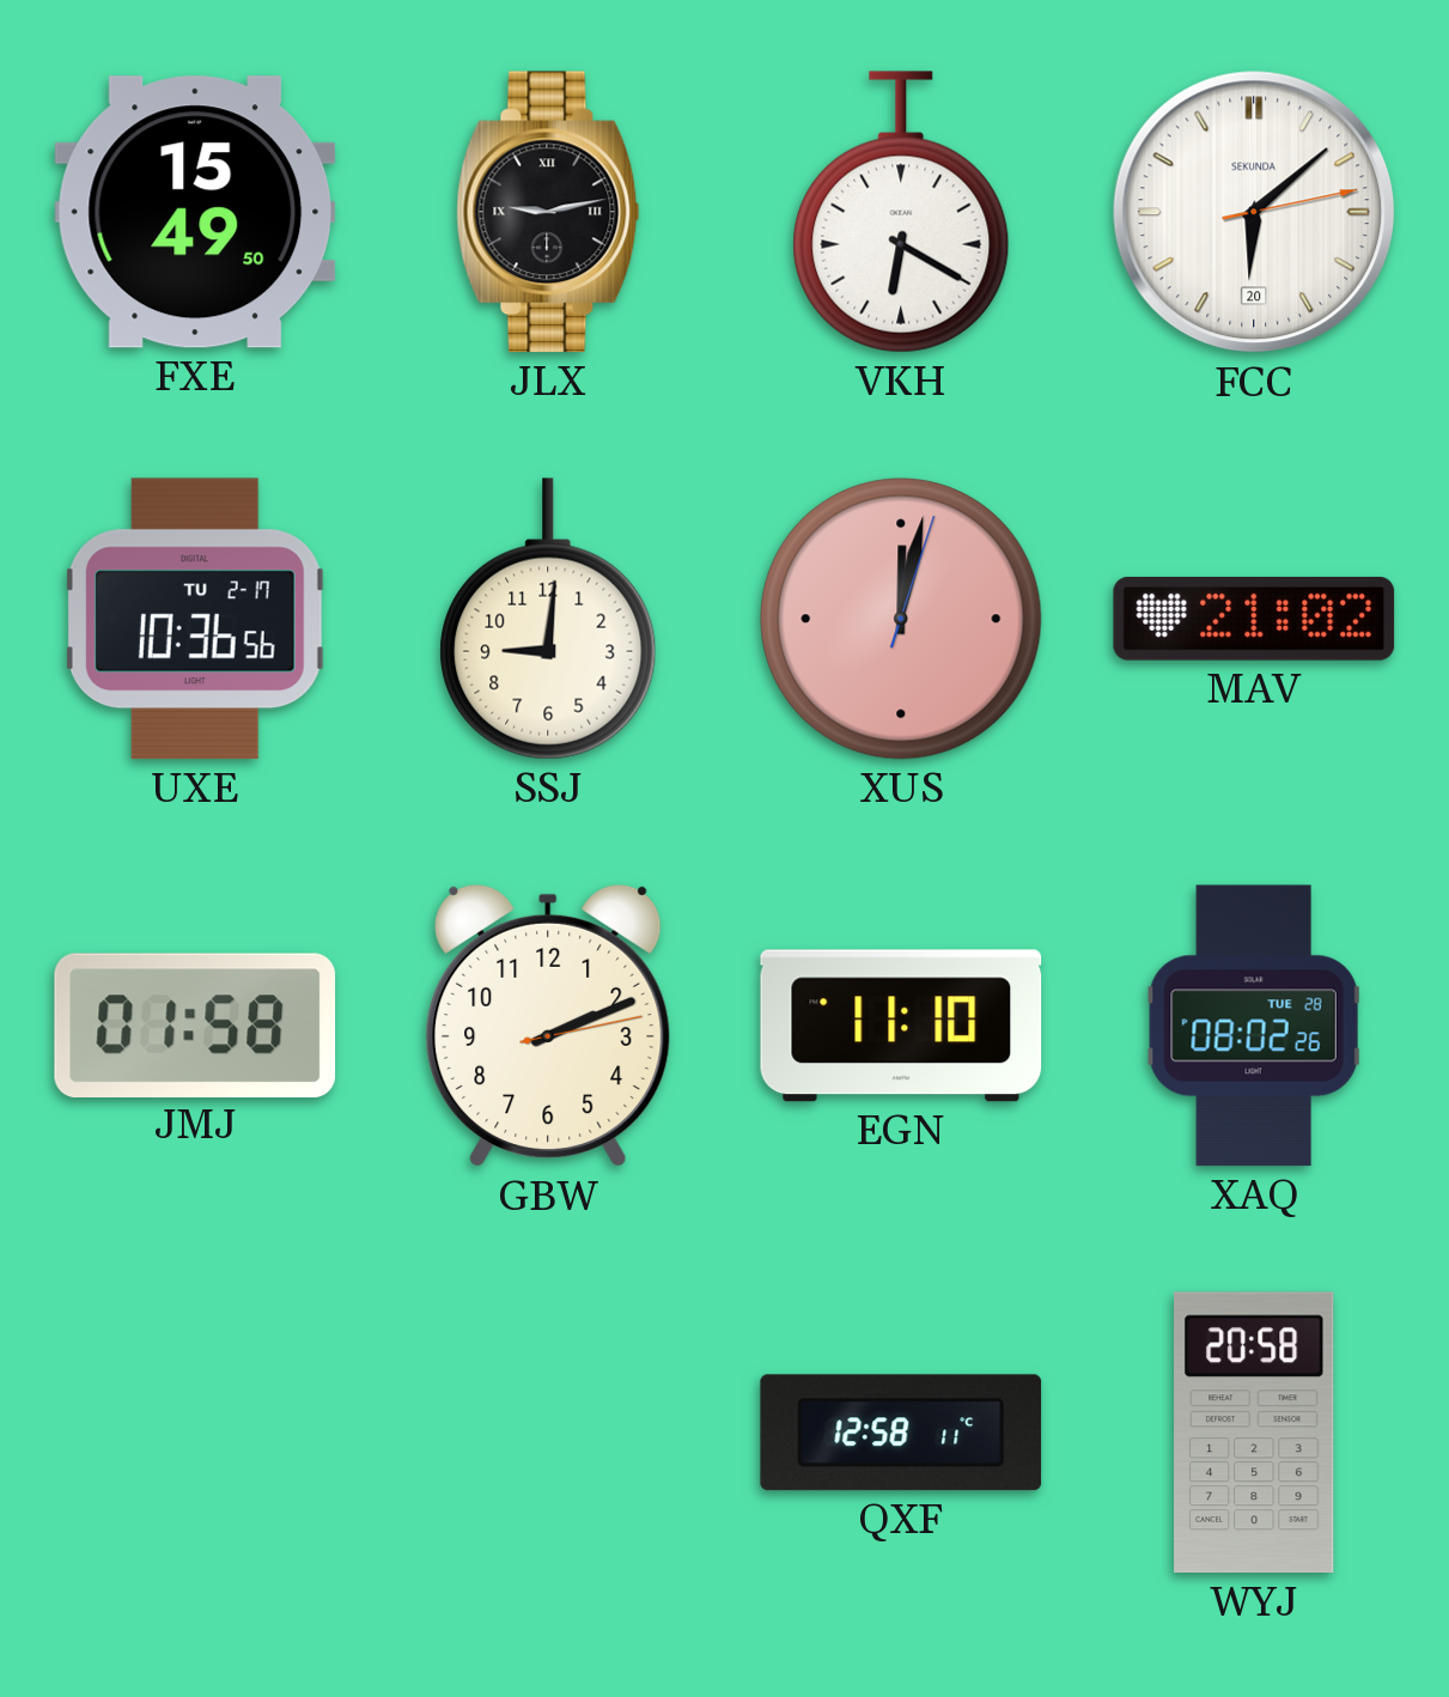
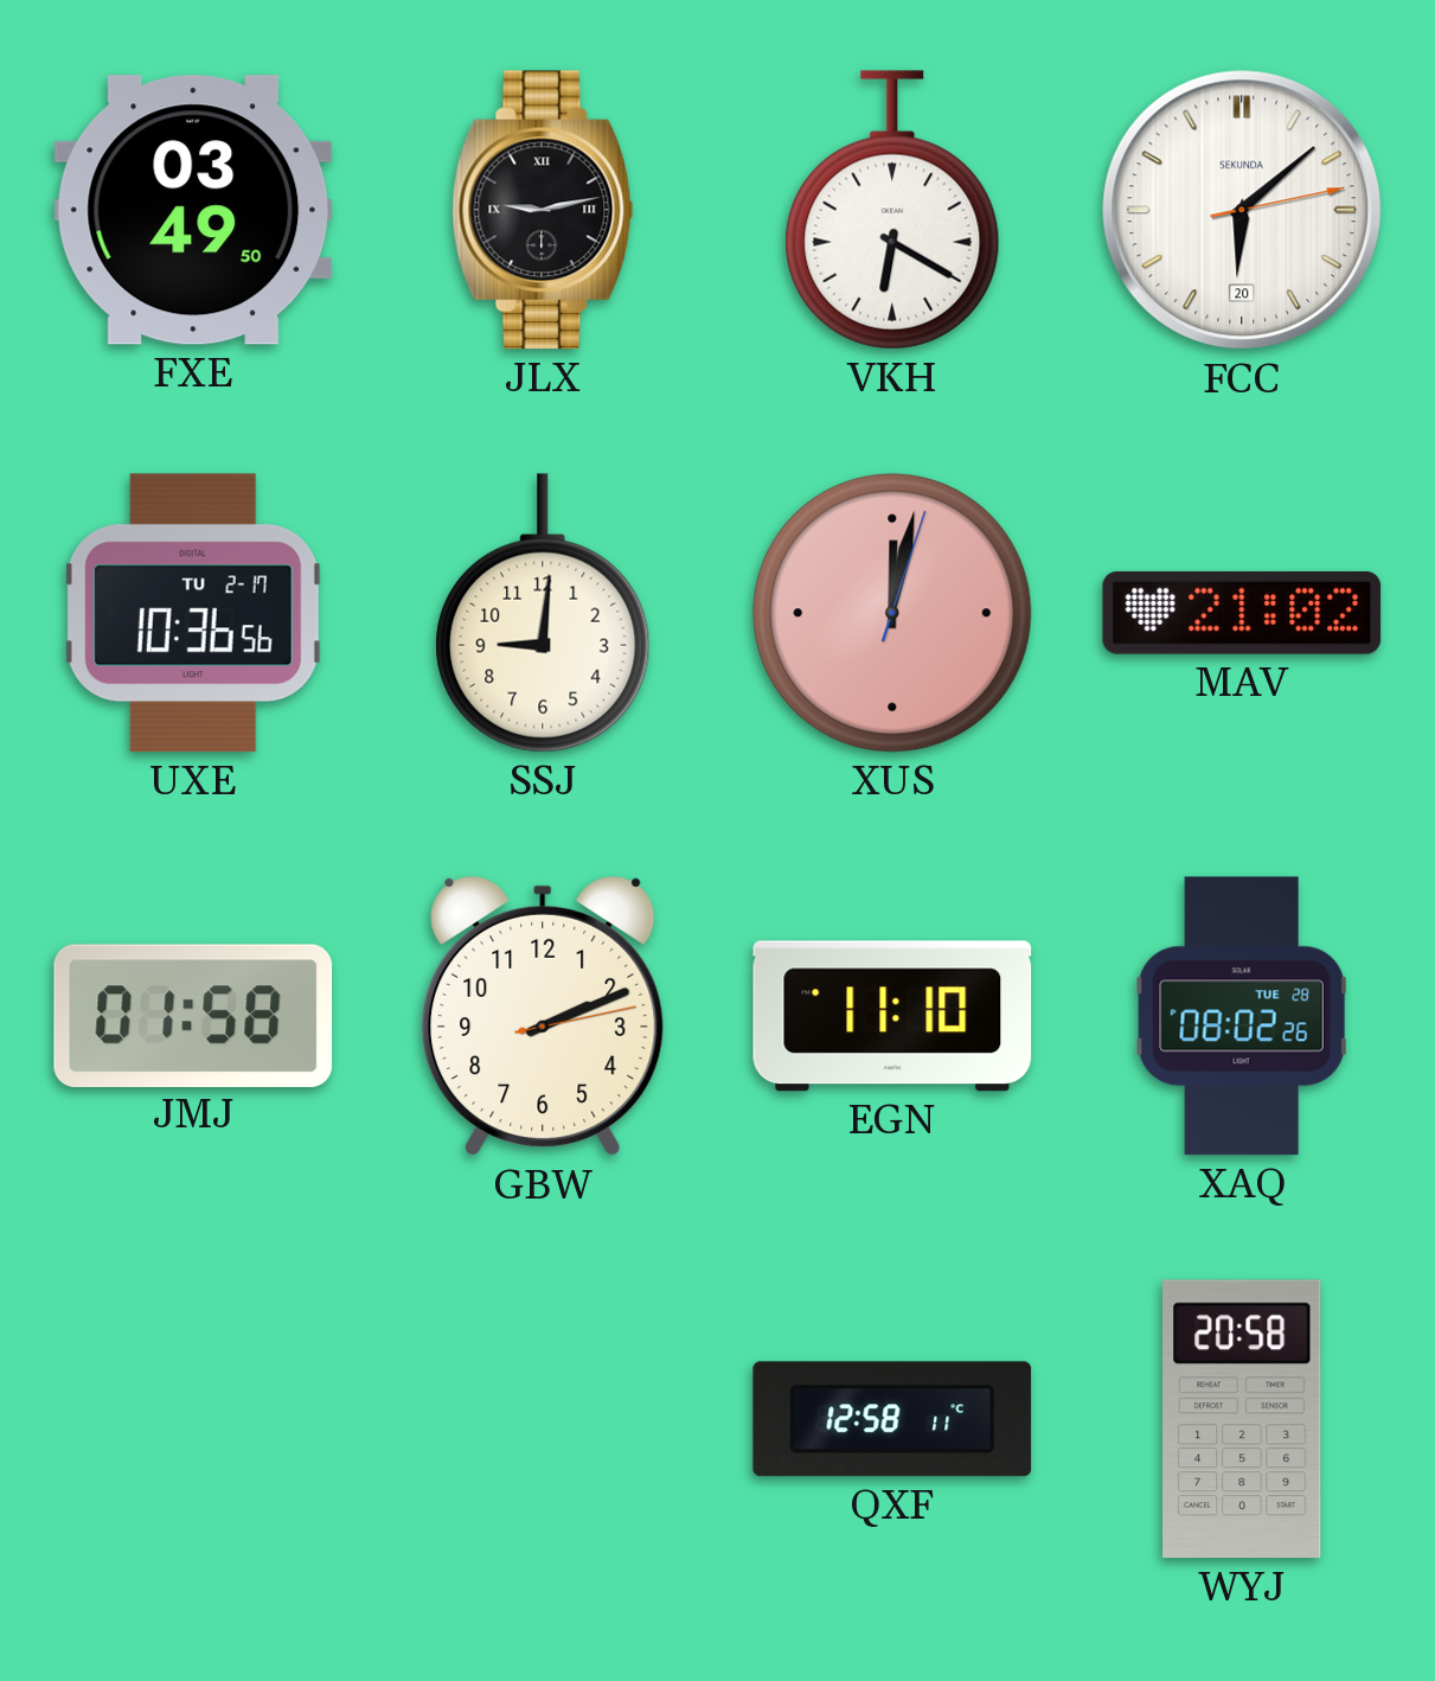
FXE: 15:49 -> 03:49
